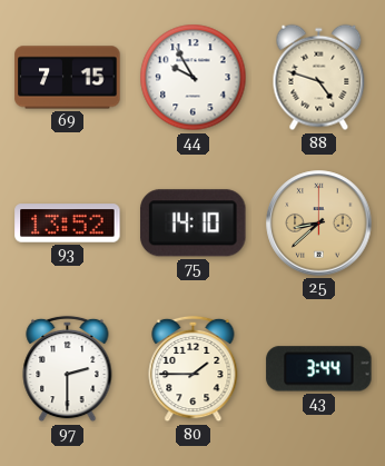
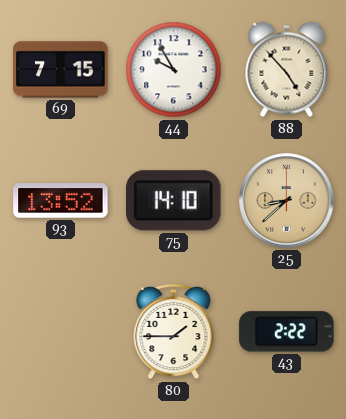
88: 4:48 -> 4:53
97: 2:30 -> none
43: 3:44 -> 2:22
